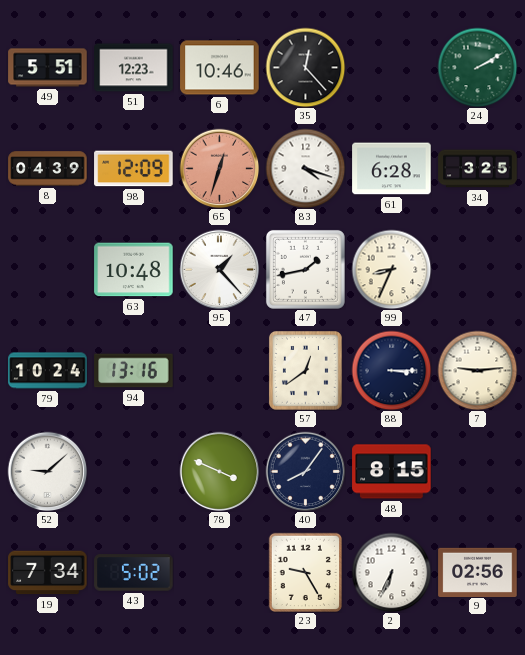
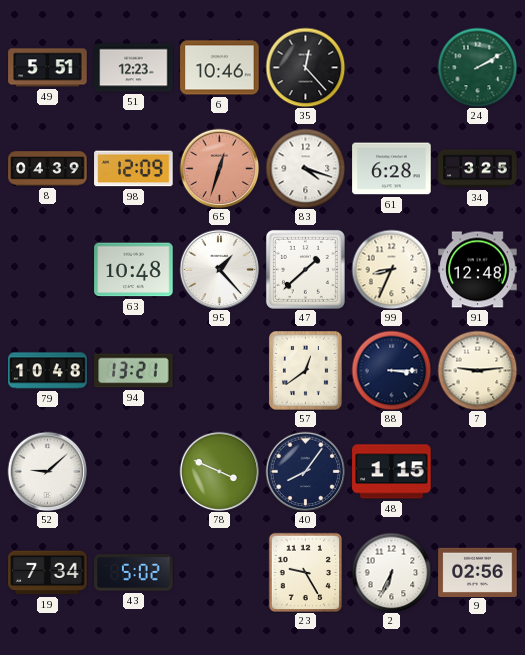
47: 1:43 -> 1:38
91: none -> 12:48
79: 10:24 -> 10:48
94: 13:16 -> 13:21
48: 8:15 -> 1:15
